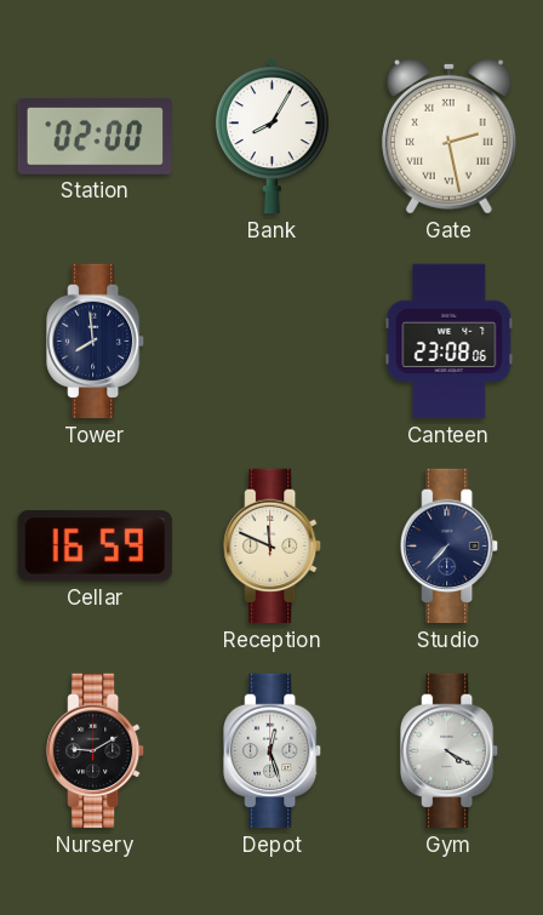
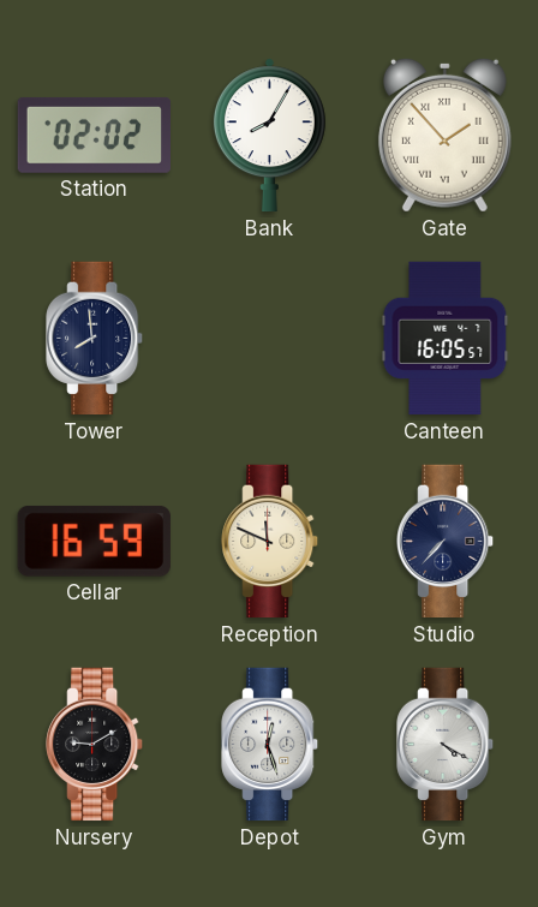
Station: 02:00 -> 02:02
Gate: 2:28 -> 1:53
Canteen: 23:08 -> 16:05
